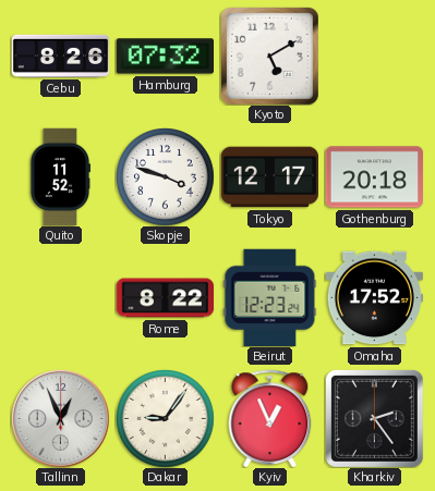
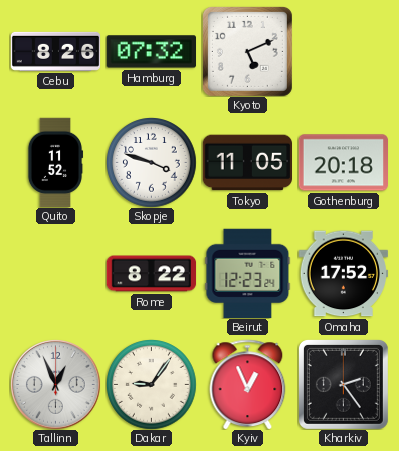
Kyoto: 5:10 -> 5:11
Tokyo: 12:17 -> 11:05
